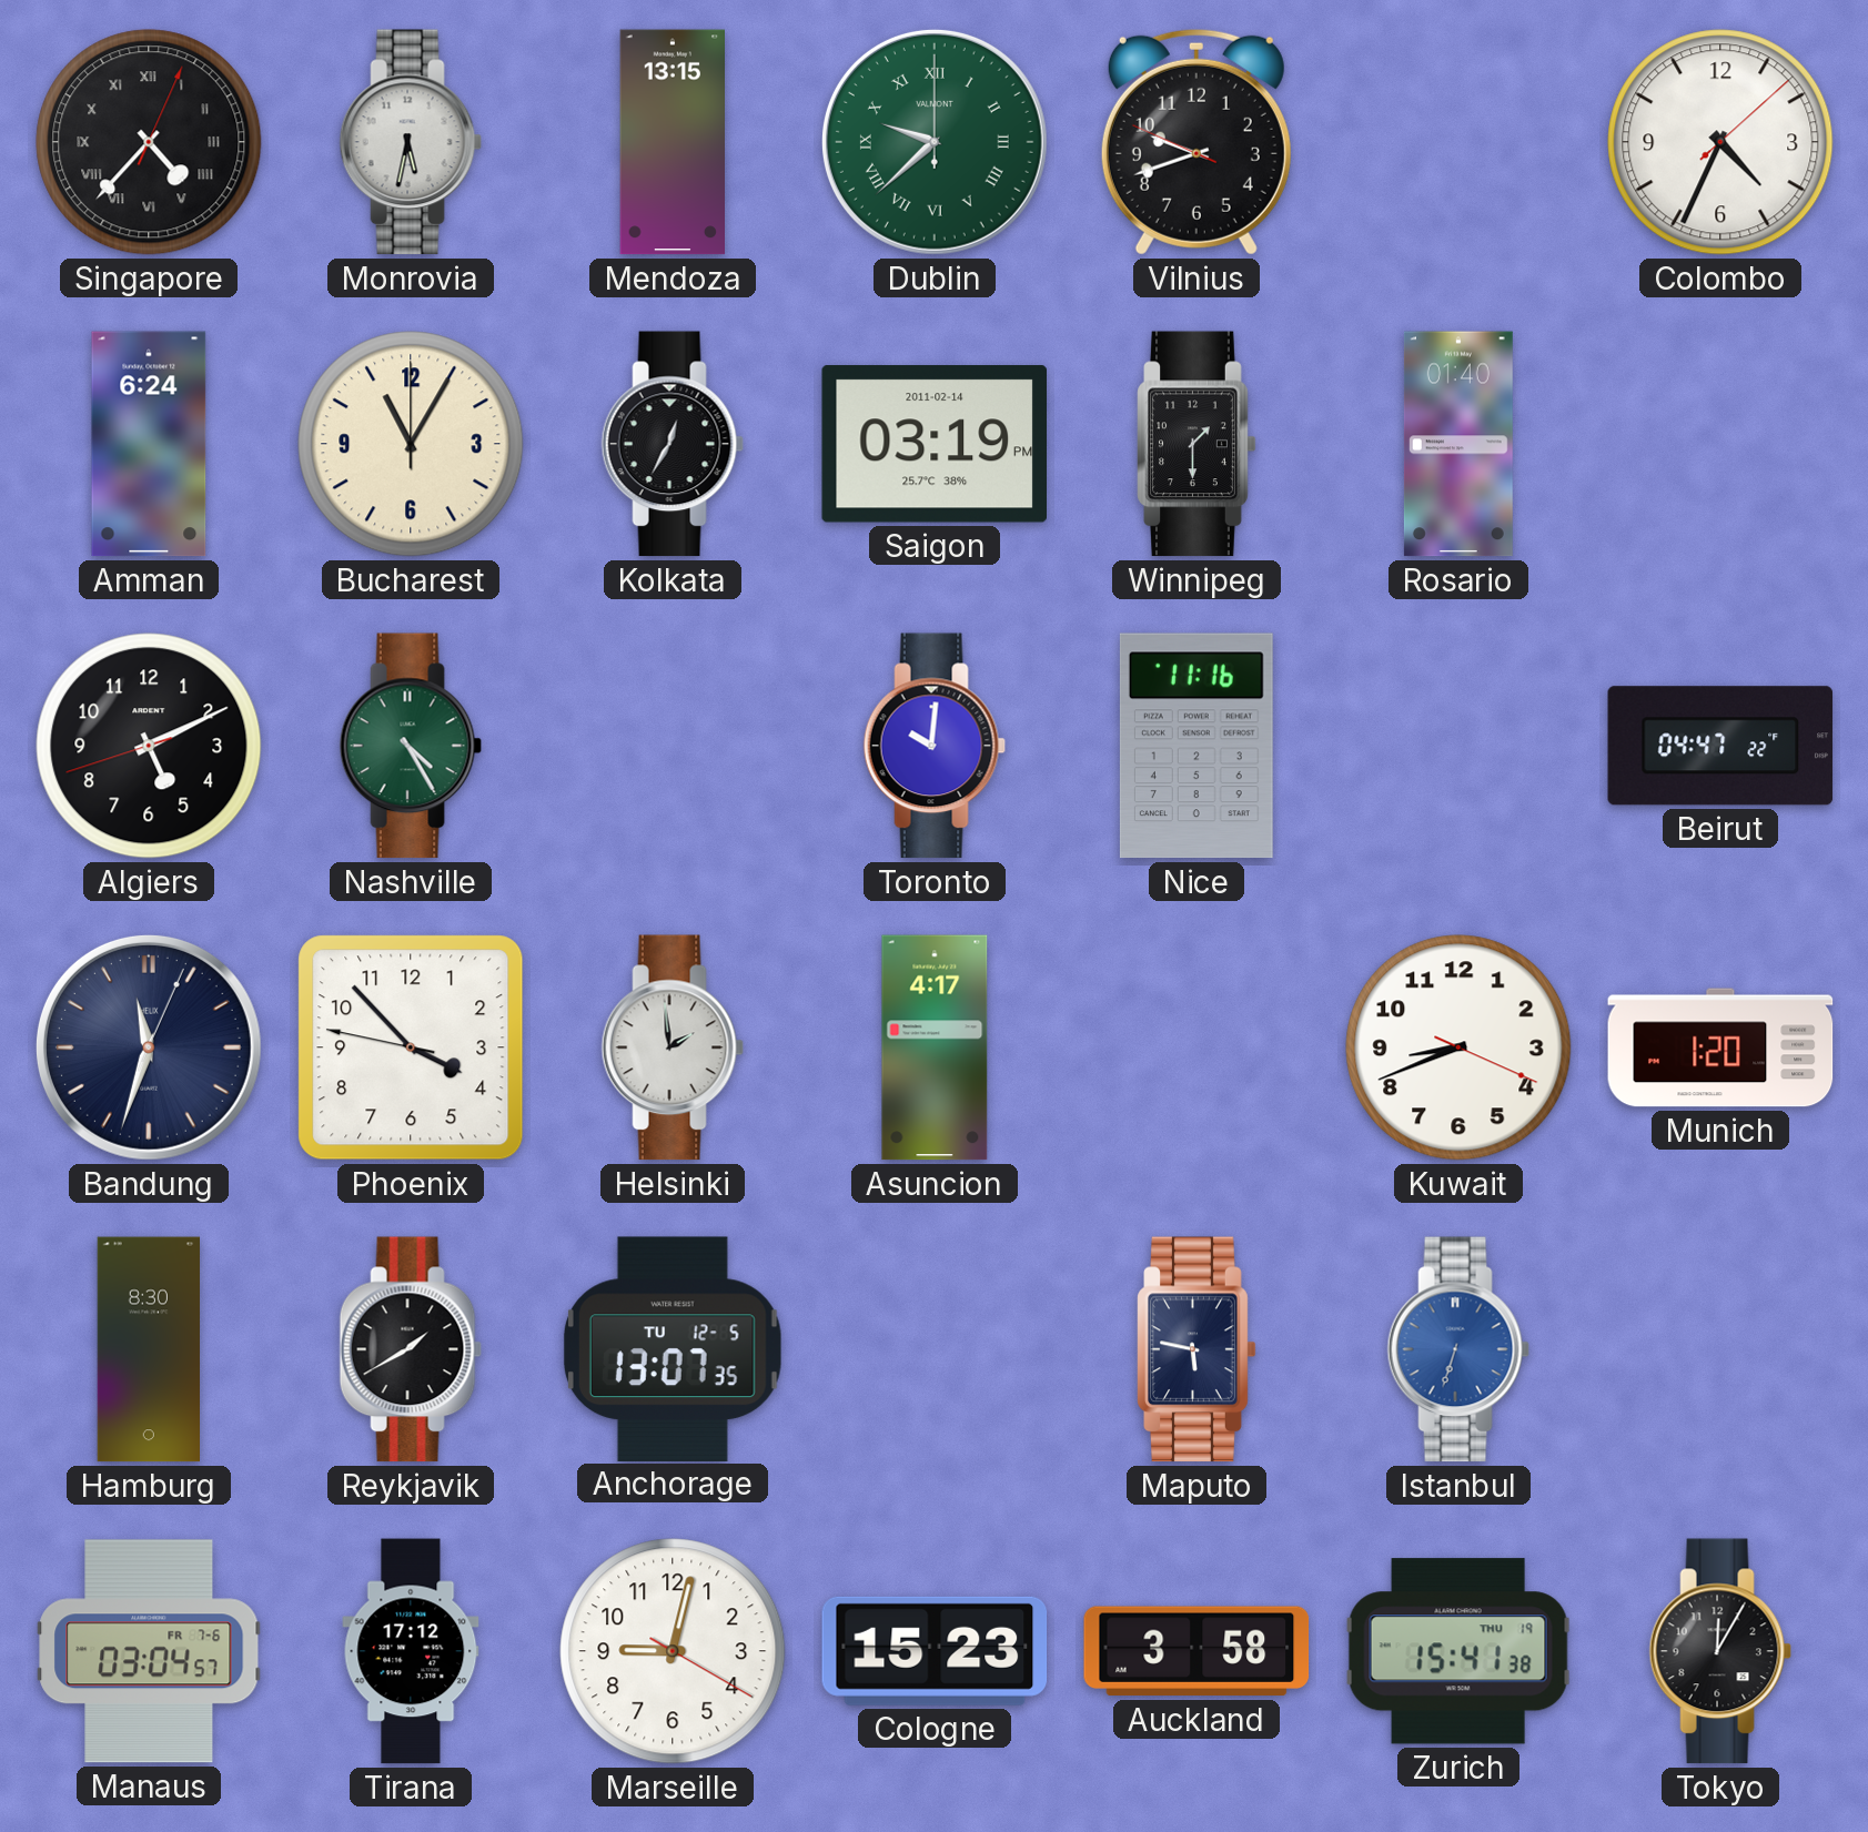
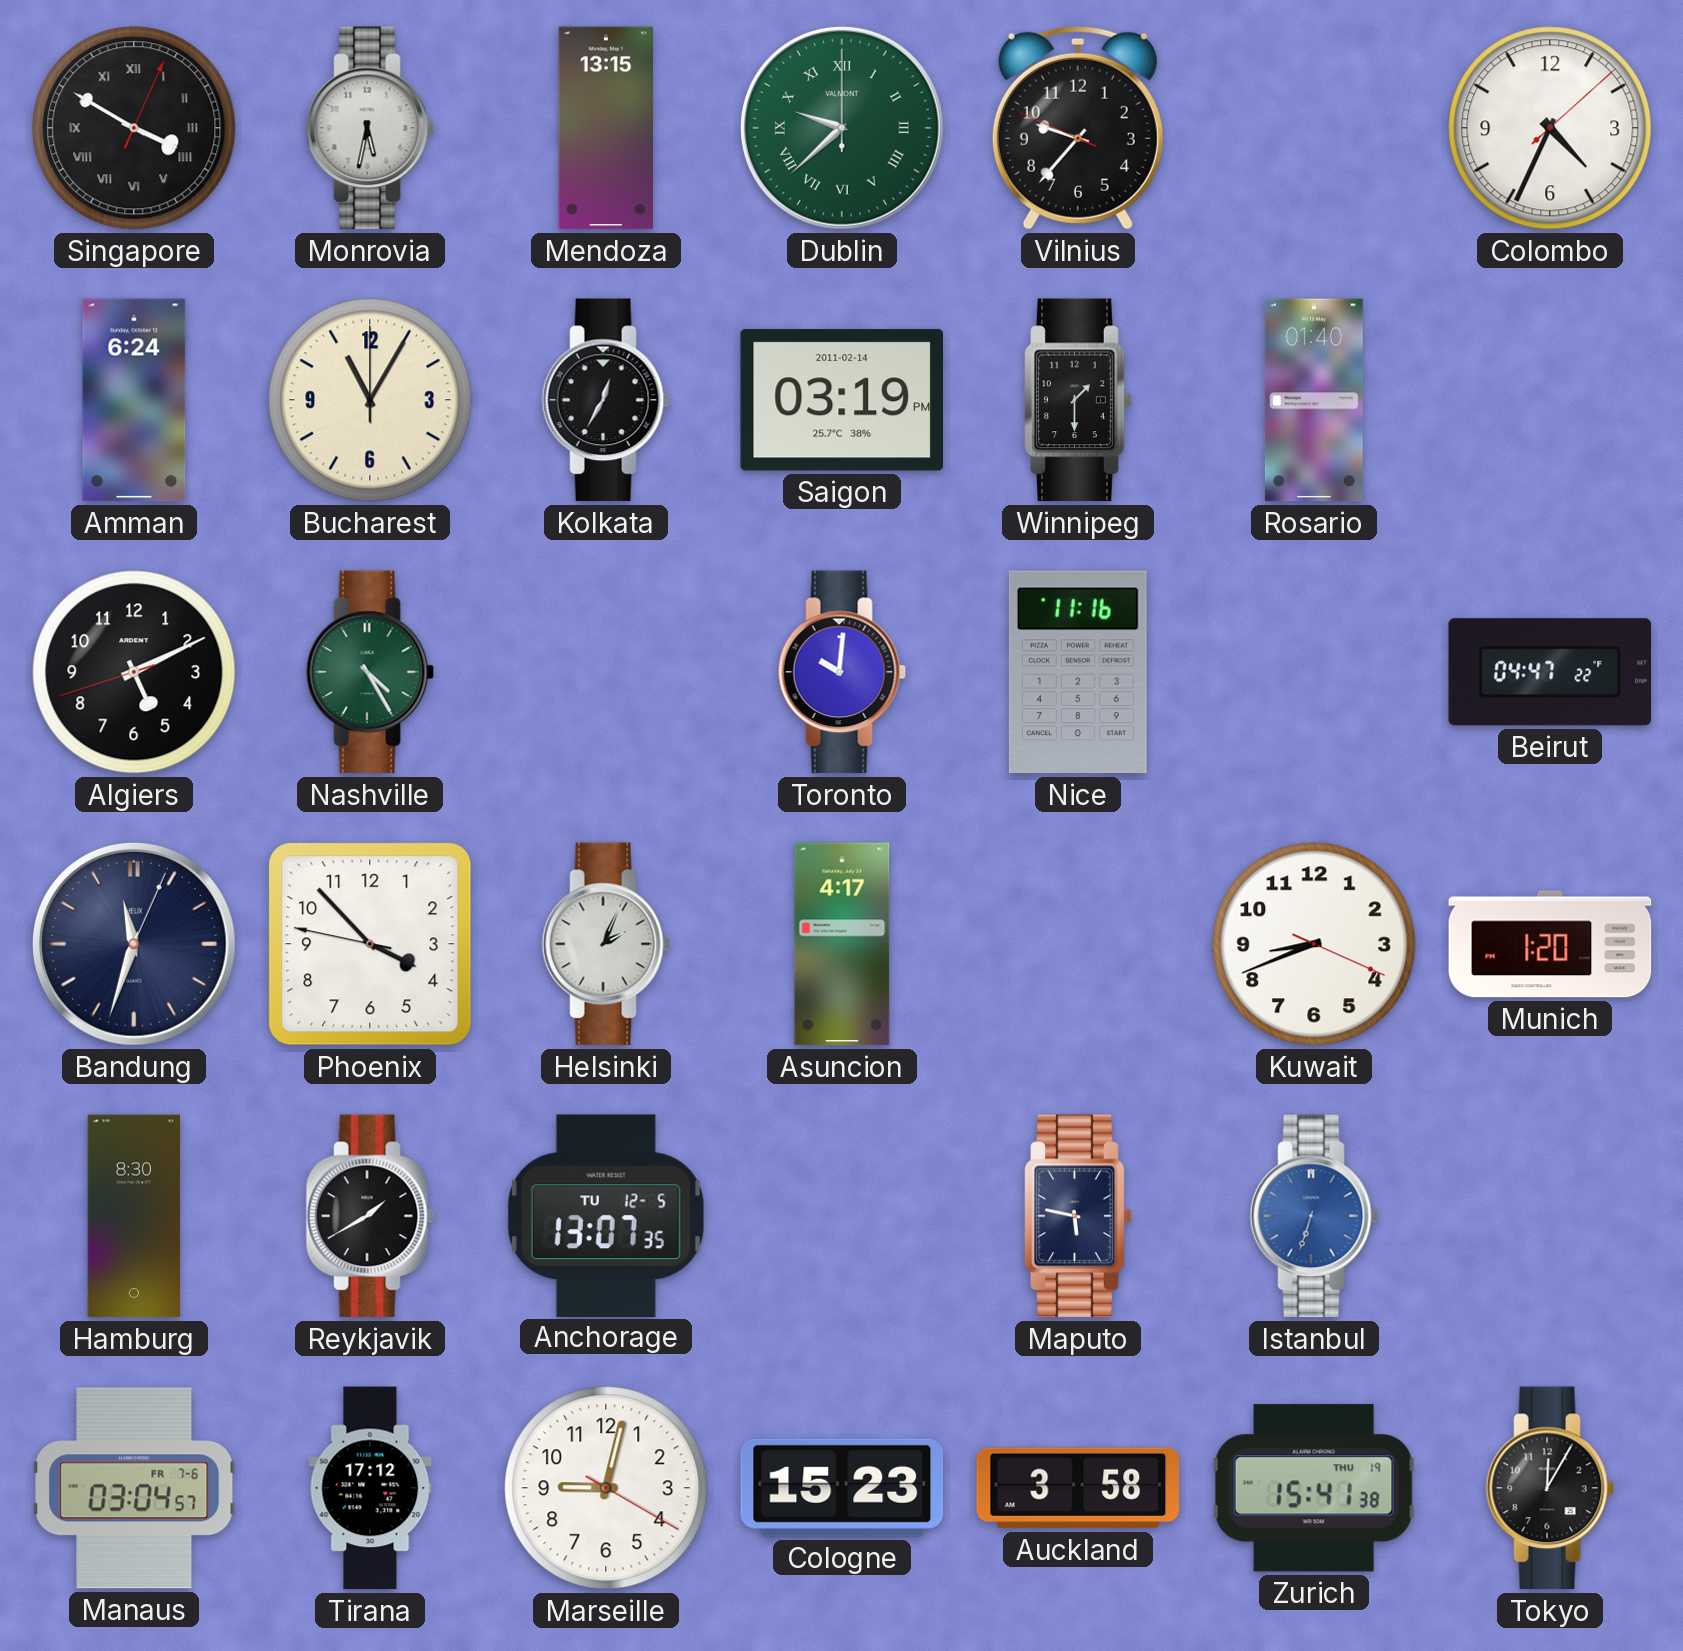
Singapore: 4:37 -> 3:50
Vilnius: 9:41 -> 9:36
Helsinki: 1:59 -> 2:04
